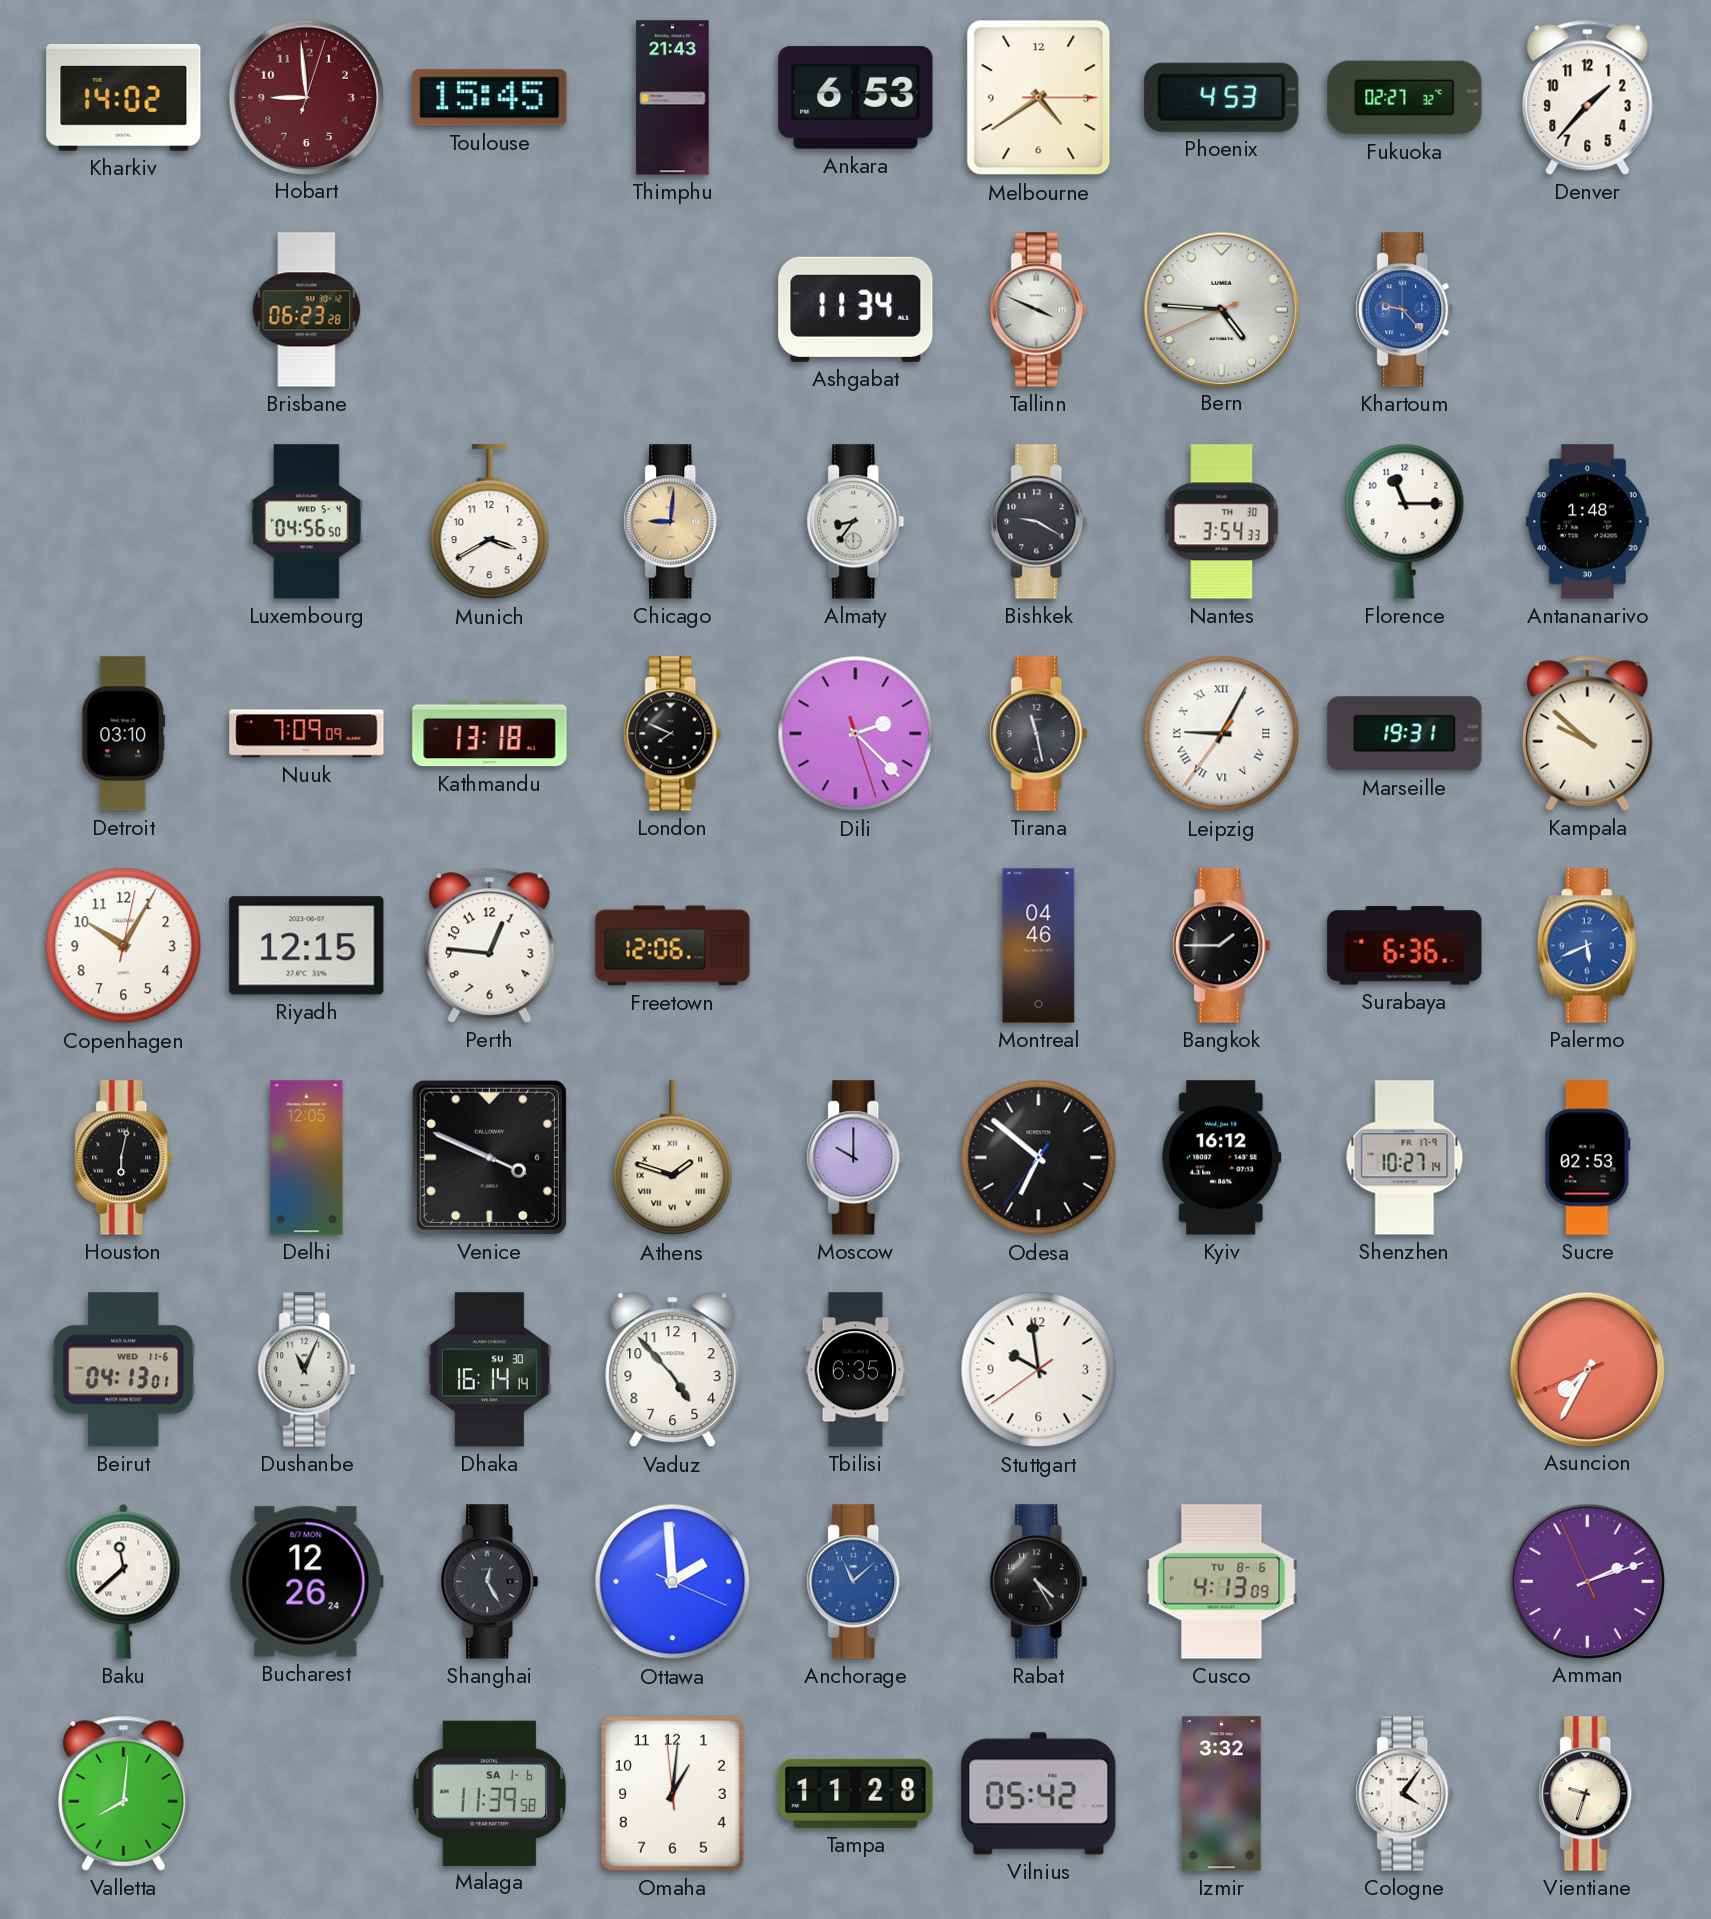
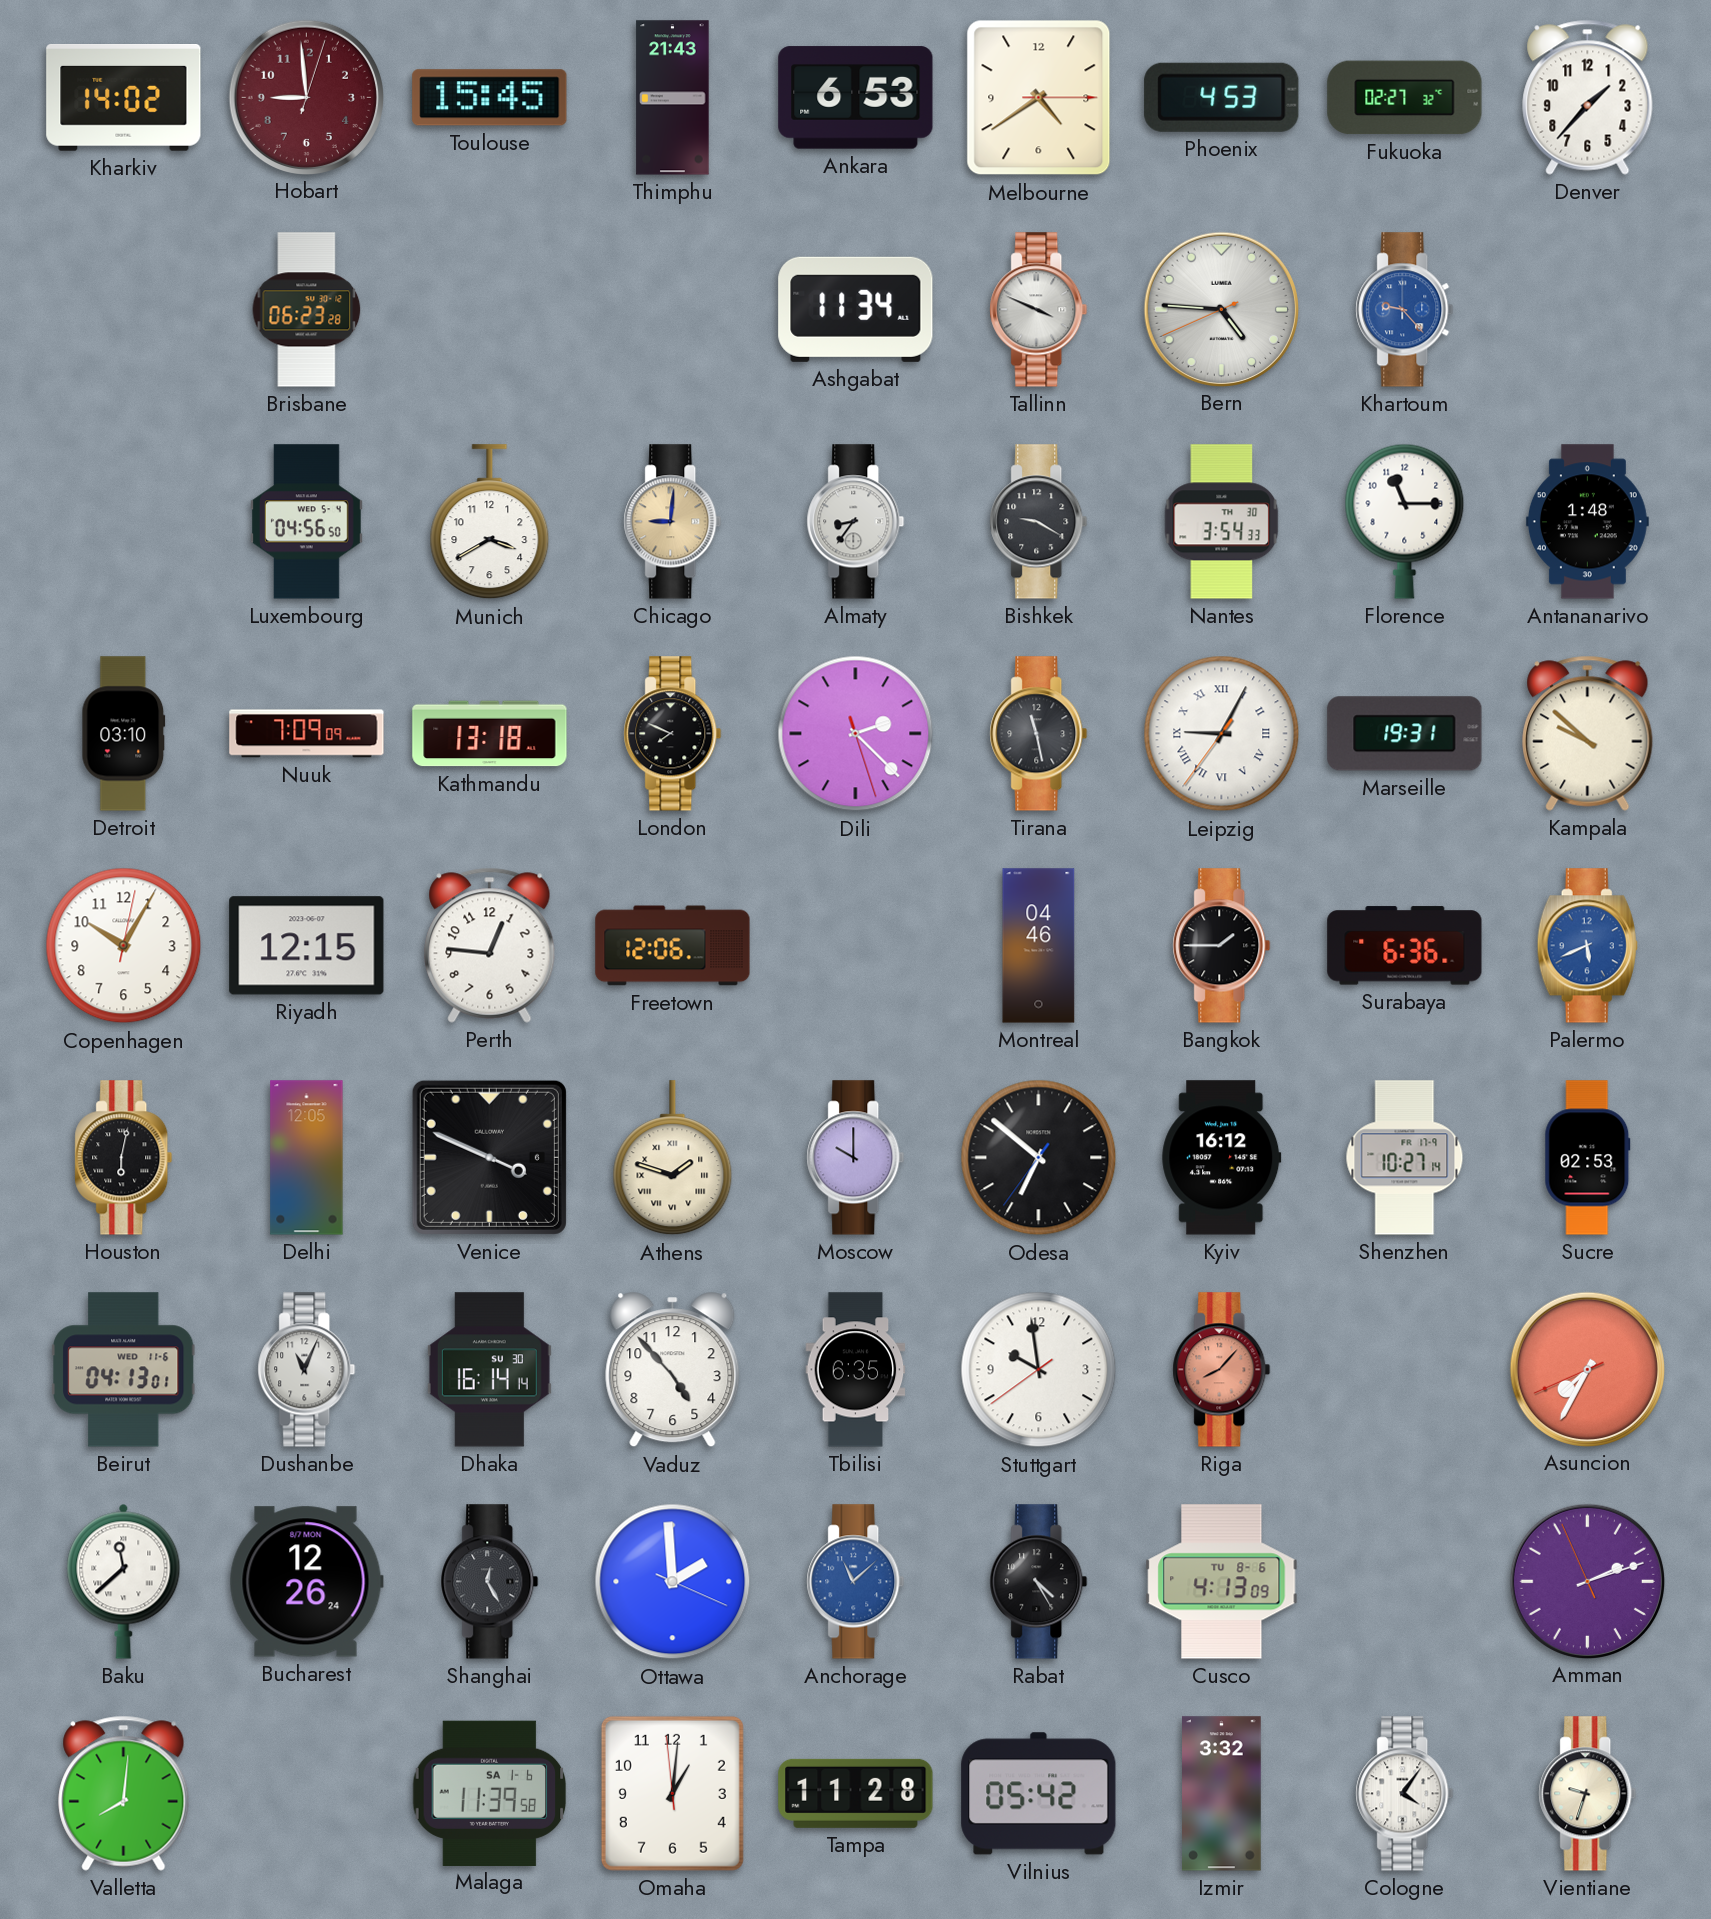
Riga: none -> 8:07
